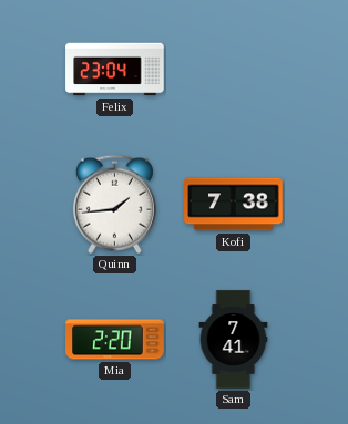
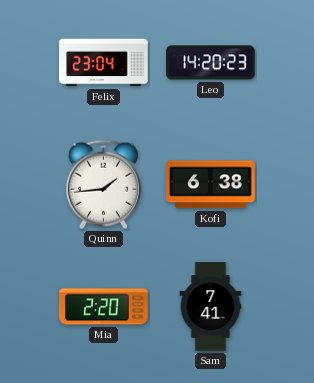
Leo: none -> 14:20
Kofi: 7:38 -> 6:38
